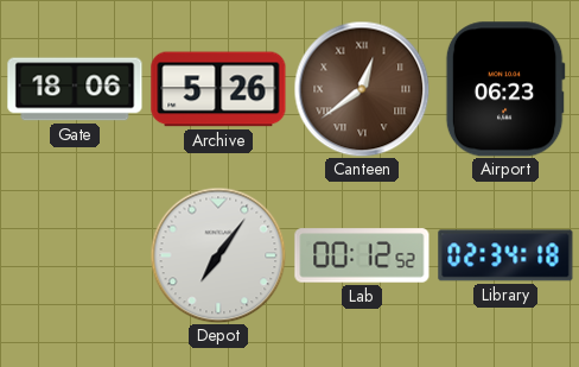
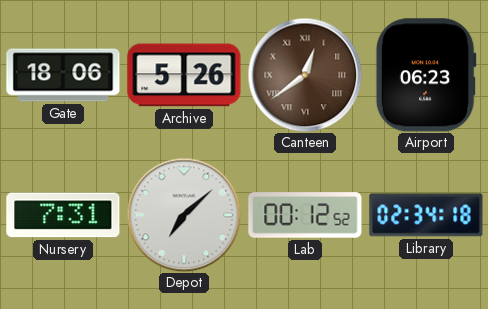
Nursery: none -> 7:31
Depot: 7:06 -> 7:08
